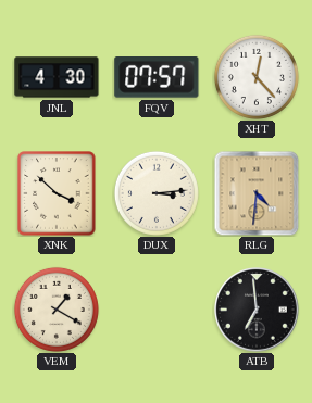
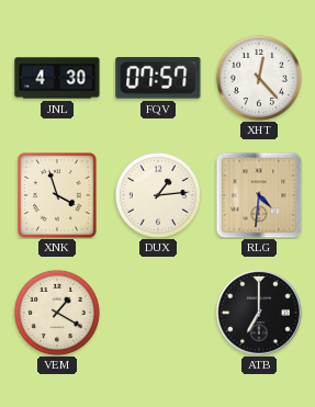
XNK: 3:52 -> 3:57
DUX: 3:14 -> 1:14
ATB: 6:59 -> 7:00
